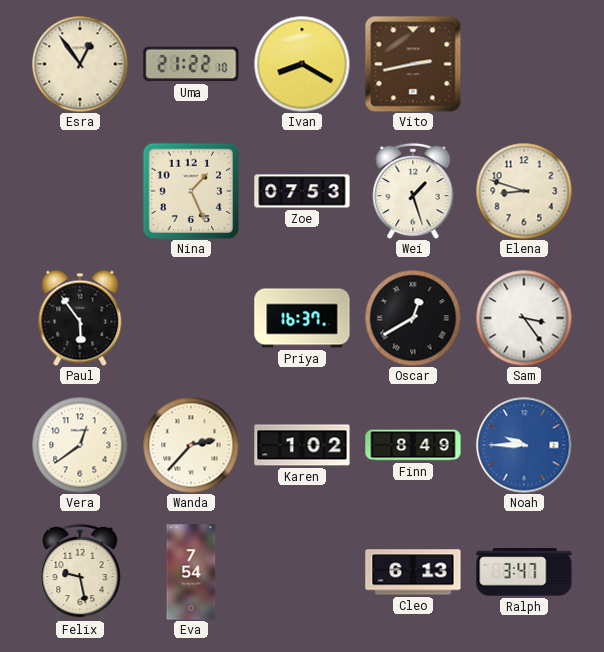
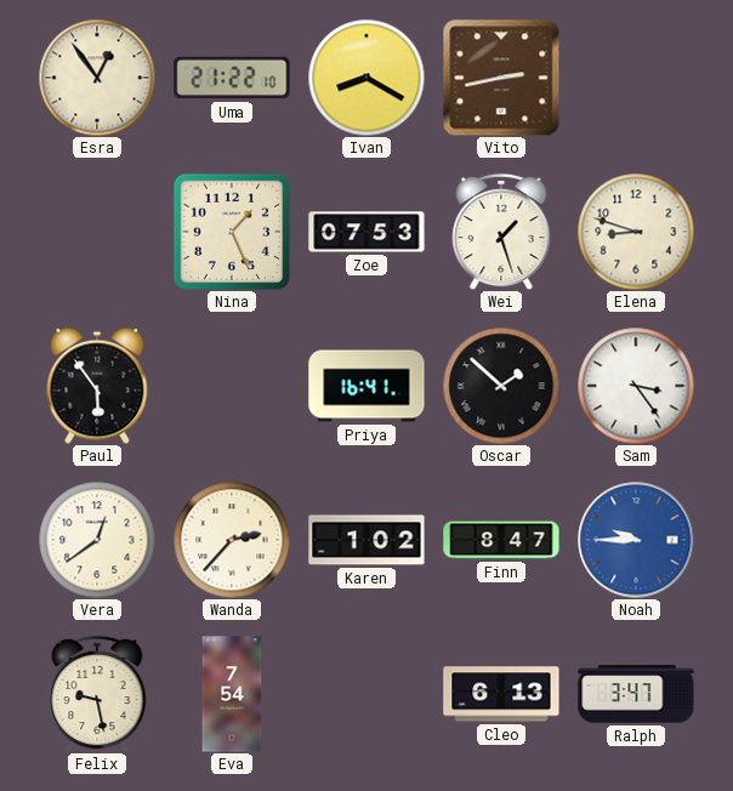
Priya: 16:37 -> 16:41
Oscar: 12:40 -> 1:52
Finn: 8:49 -> 8:47
